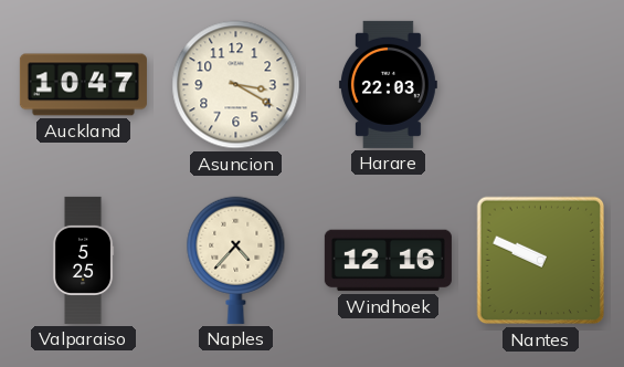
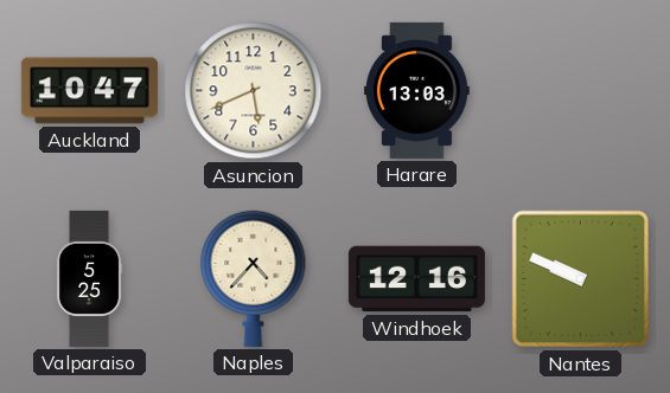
Asuncion: 3:20 -> 5:41
Harare: 22:03 -> 13:03
